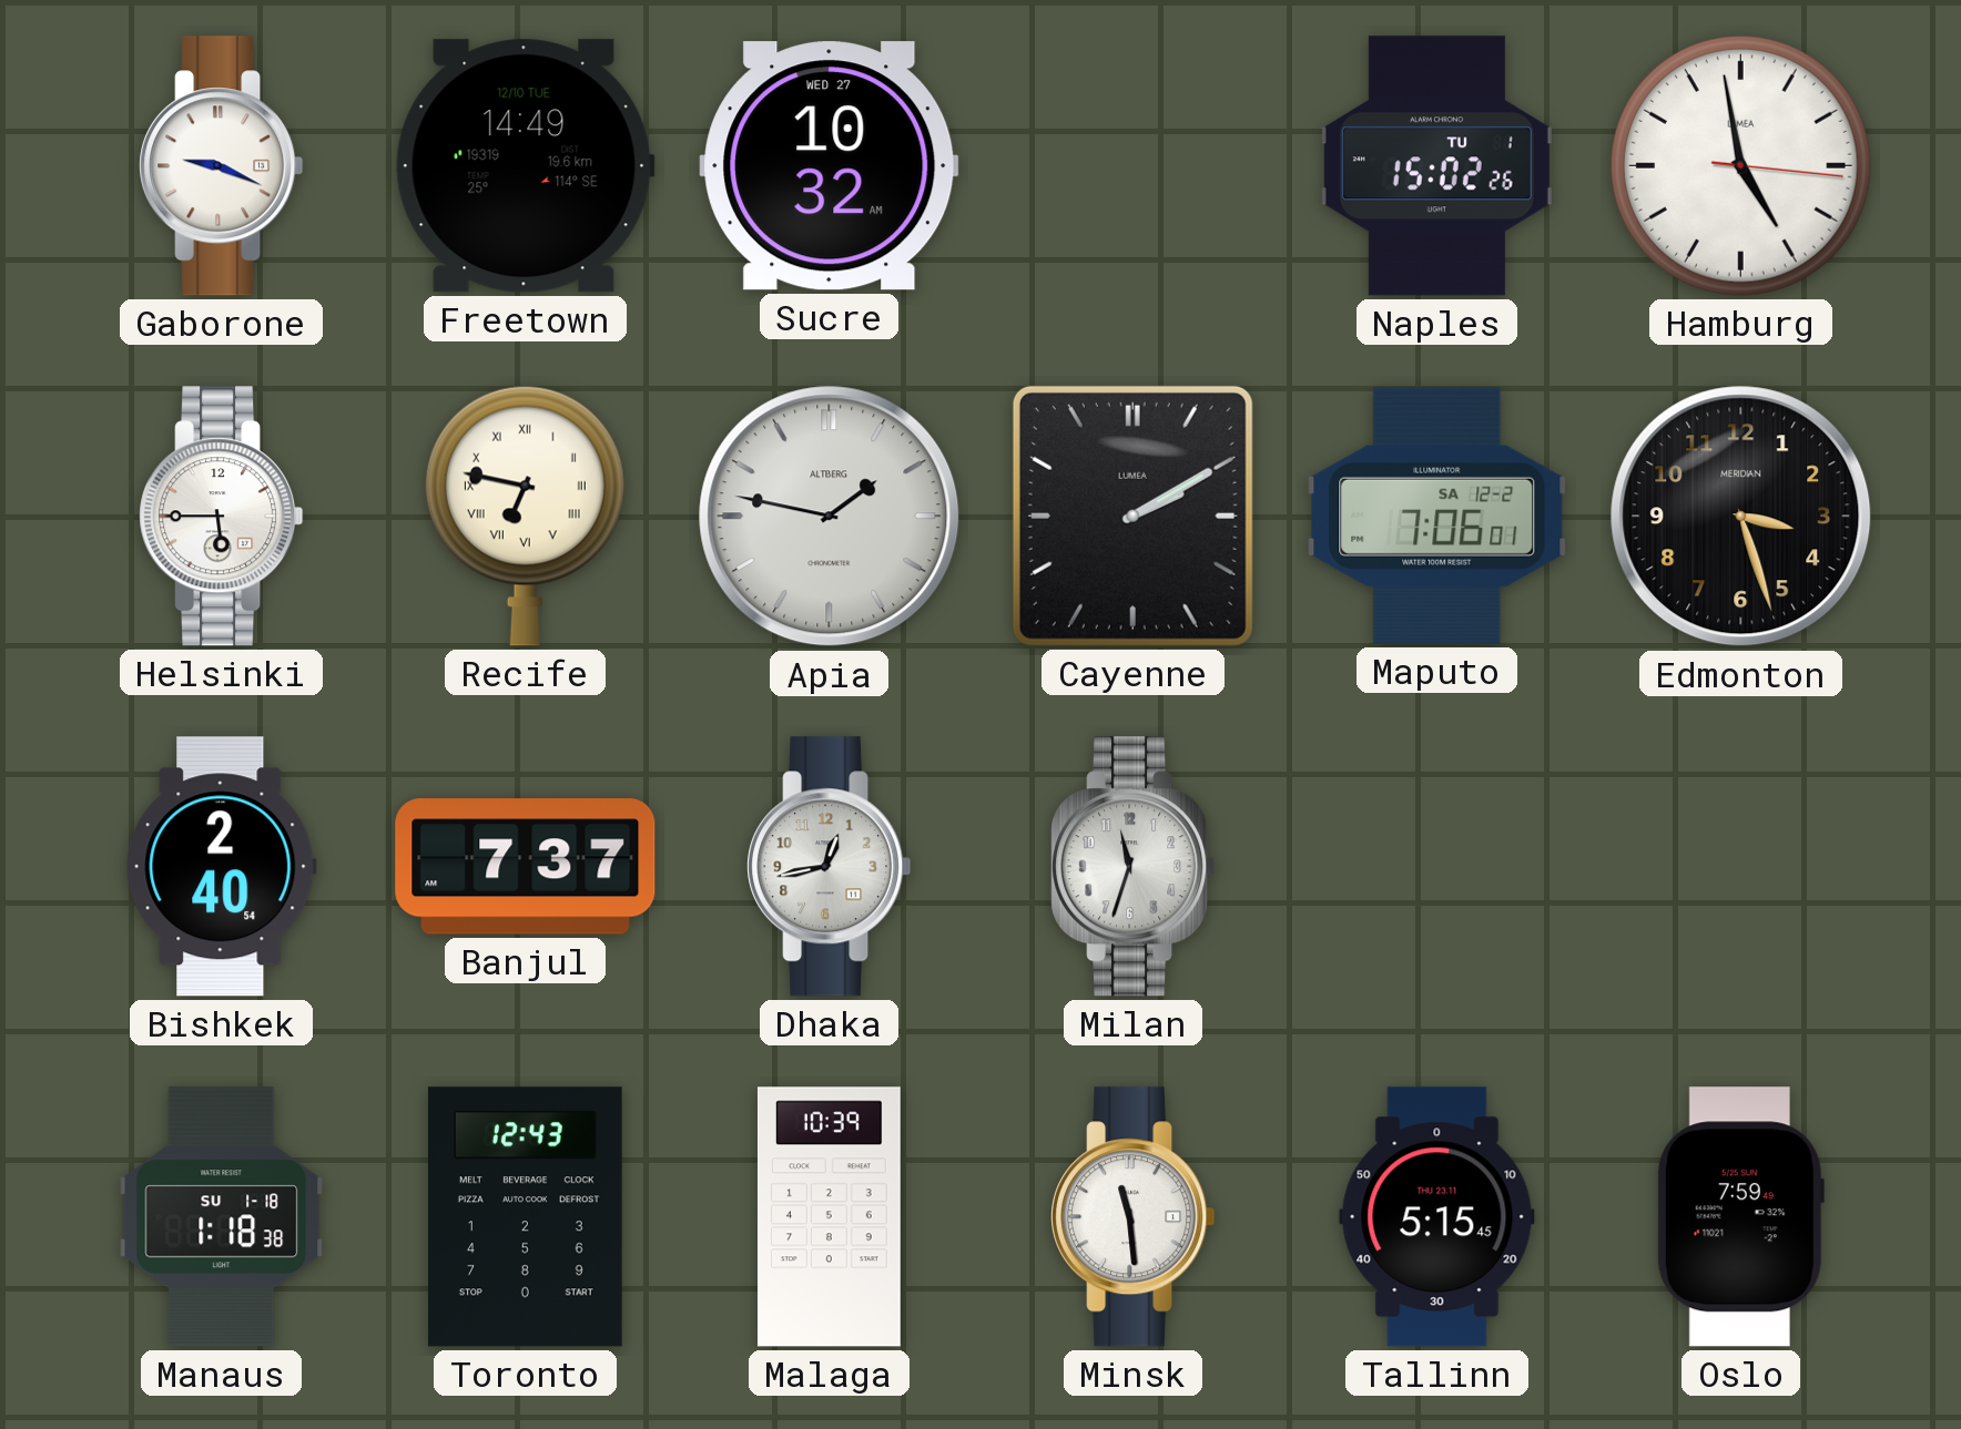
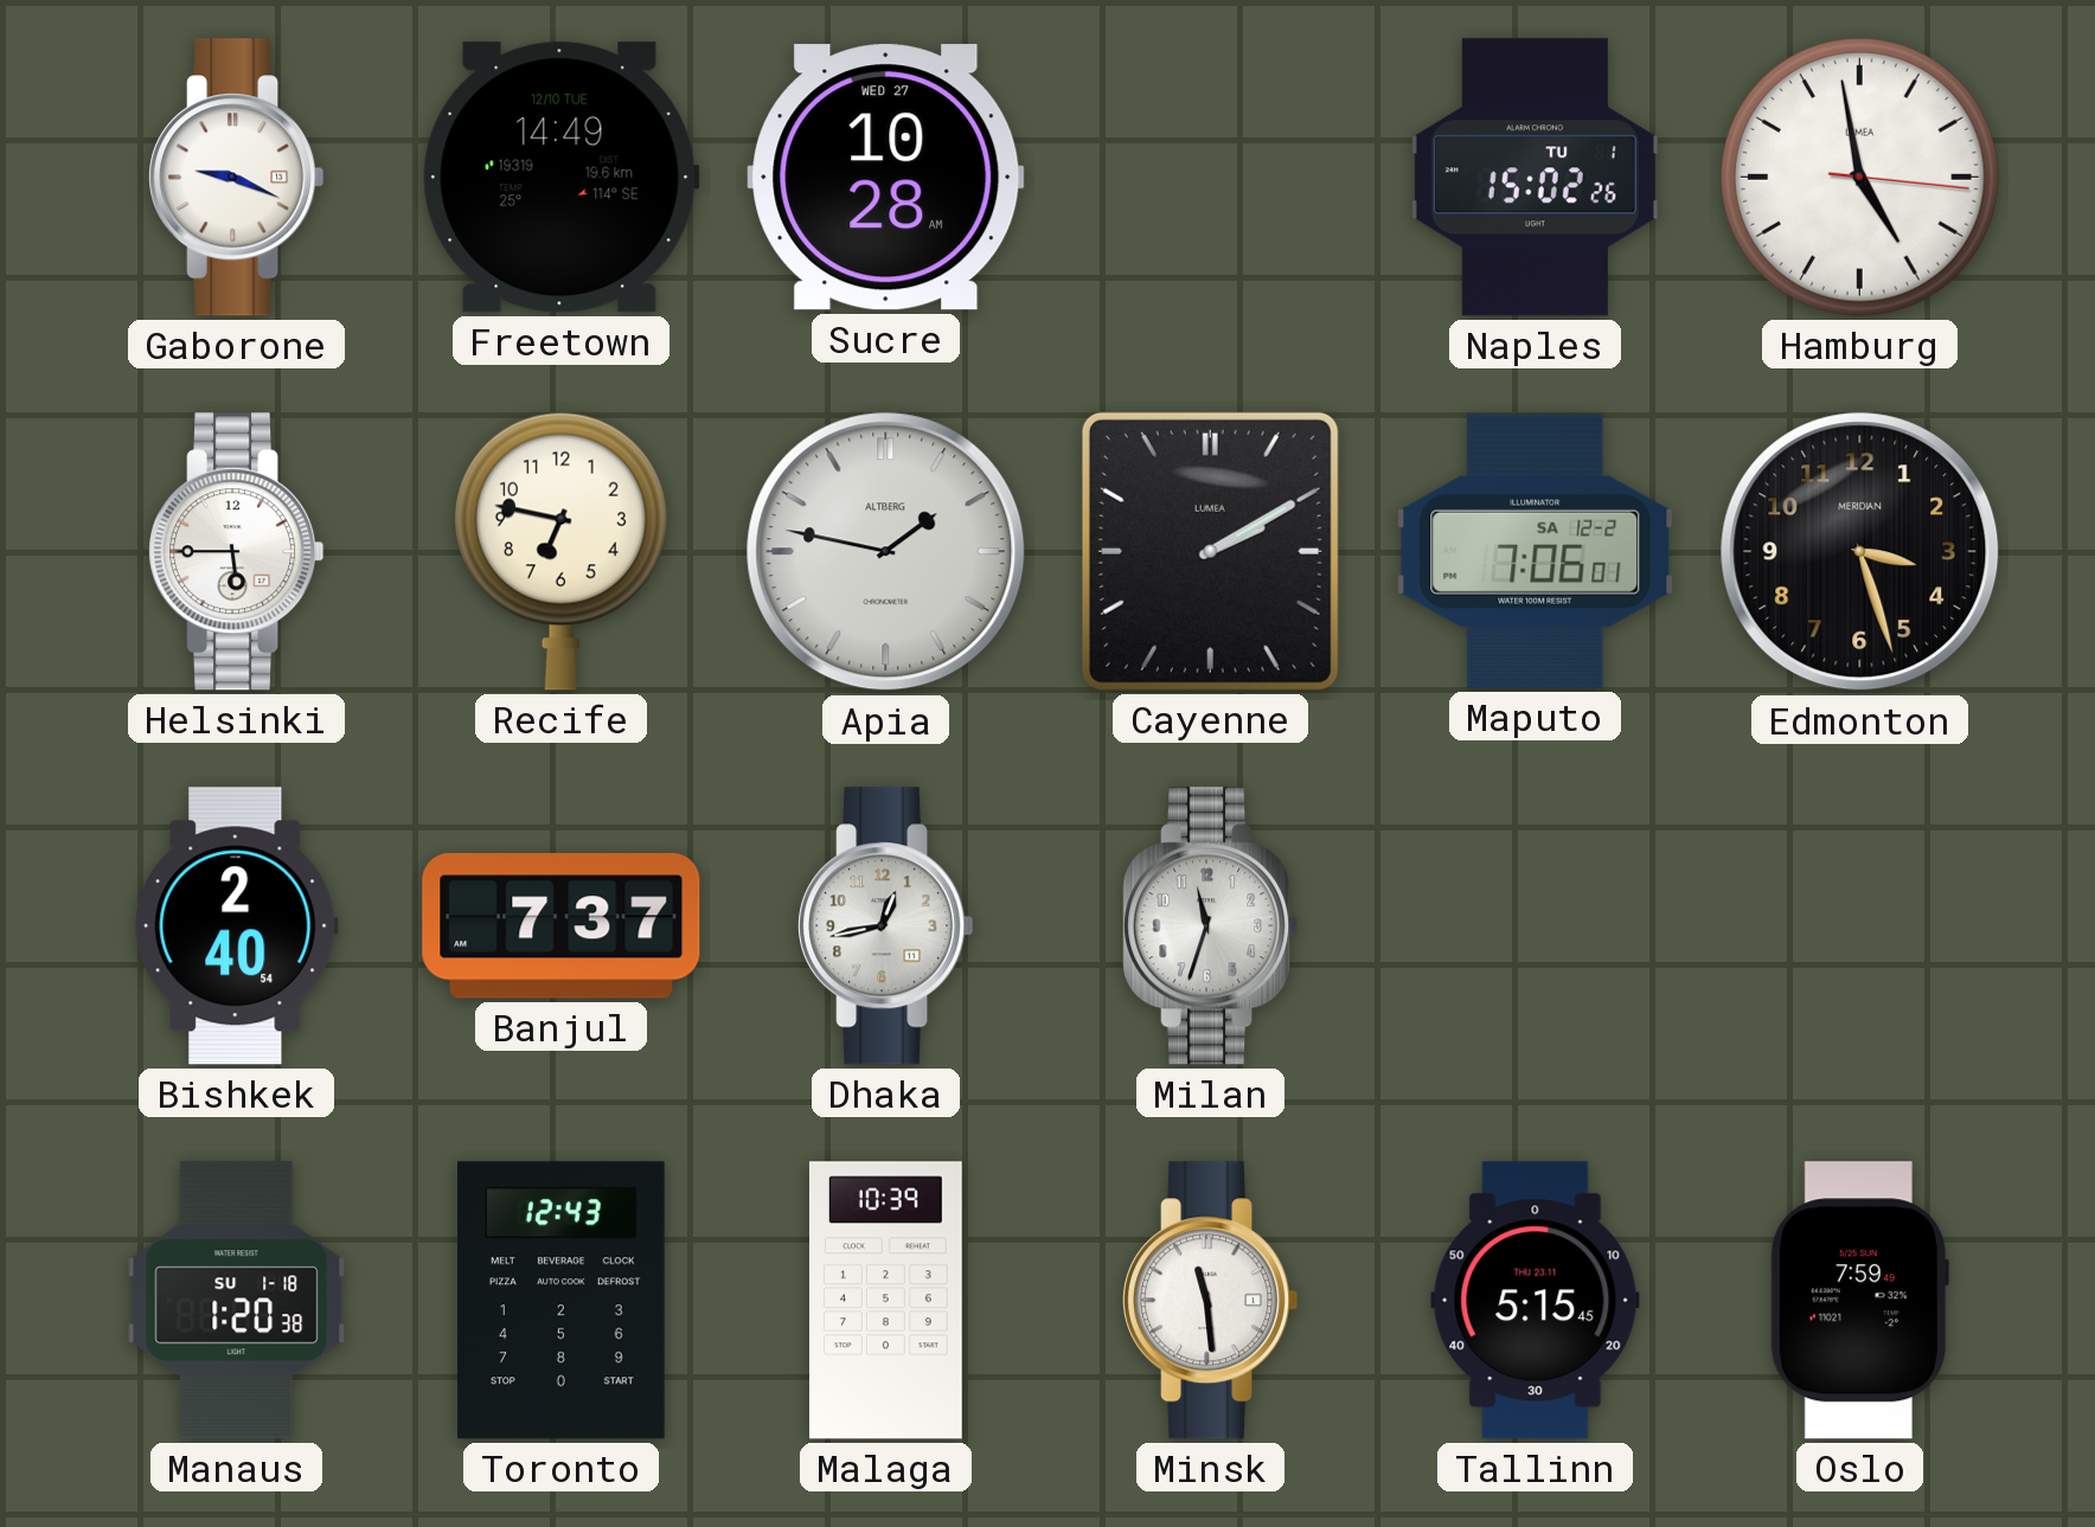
Sucre: 10:32 -> 10:28
Recife numerals: Roman -> Arabic
Manaus: 1:18 -> 1:20
